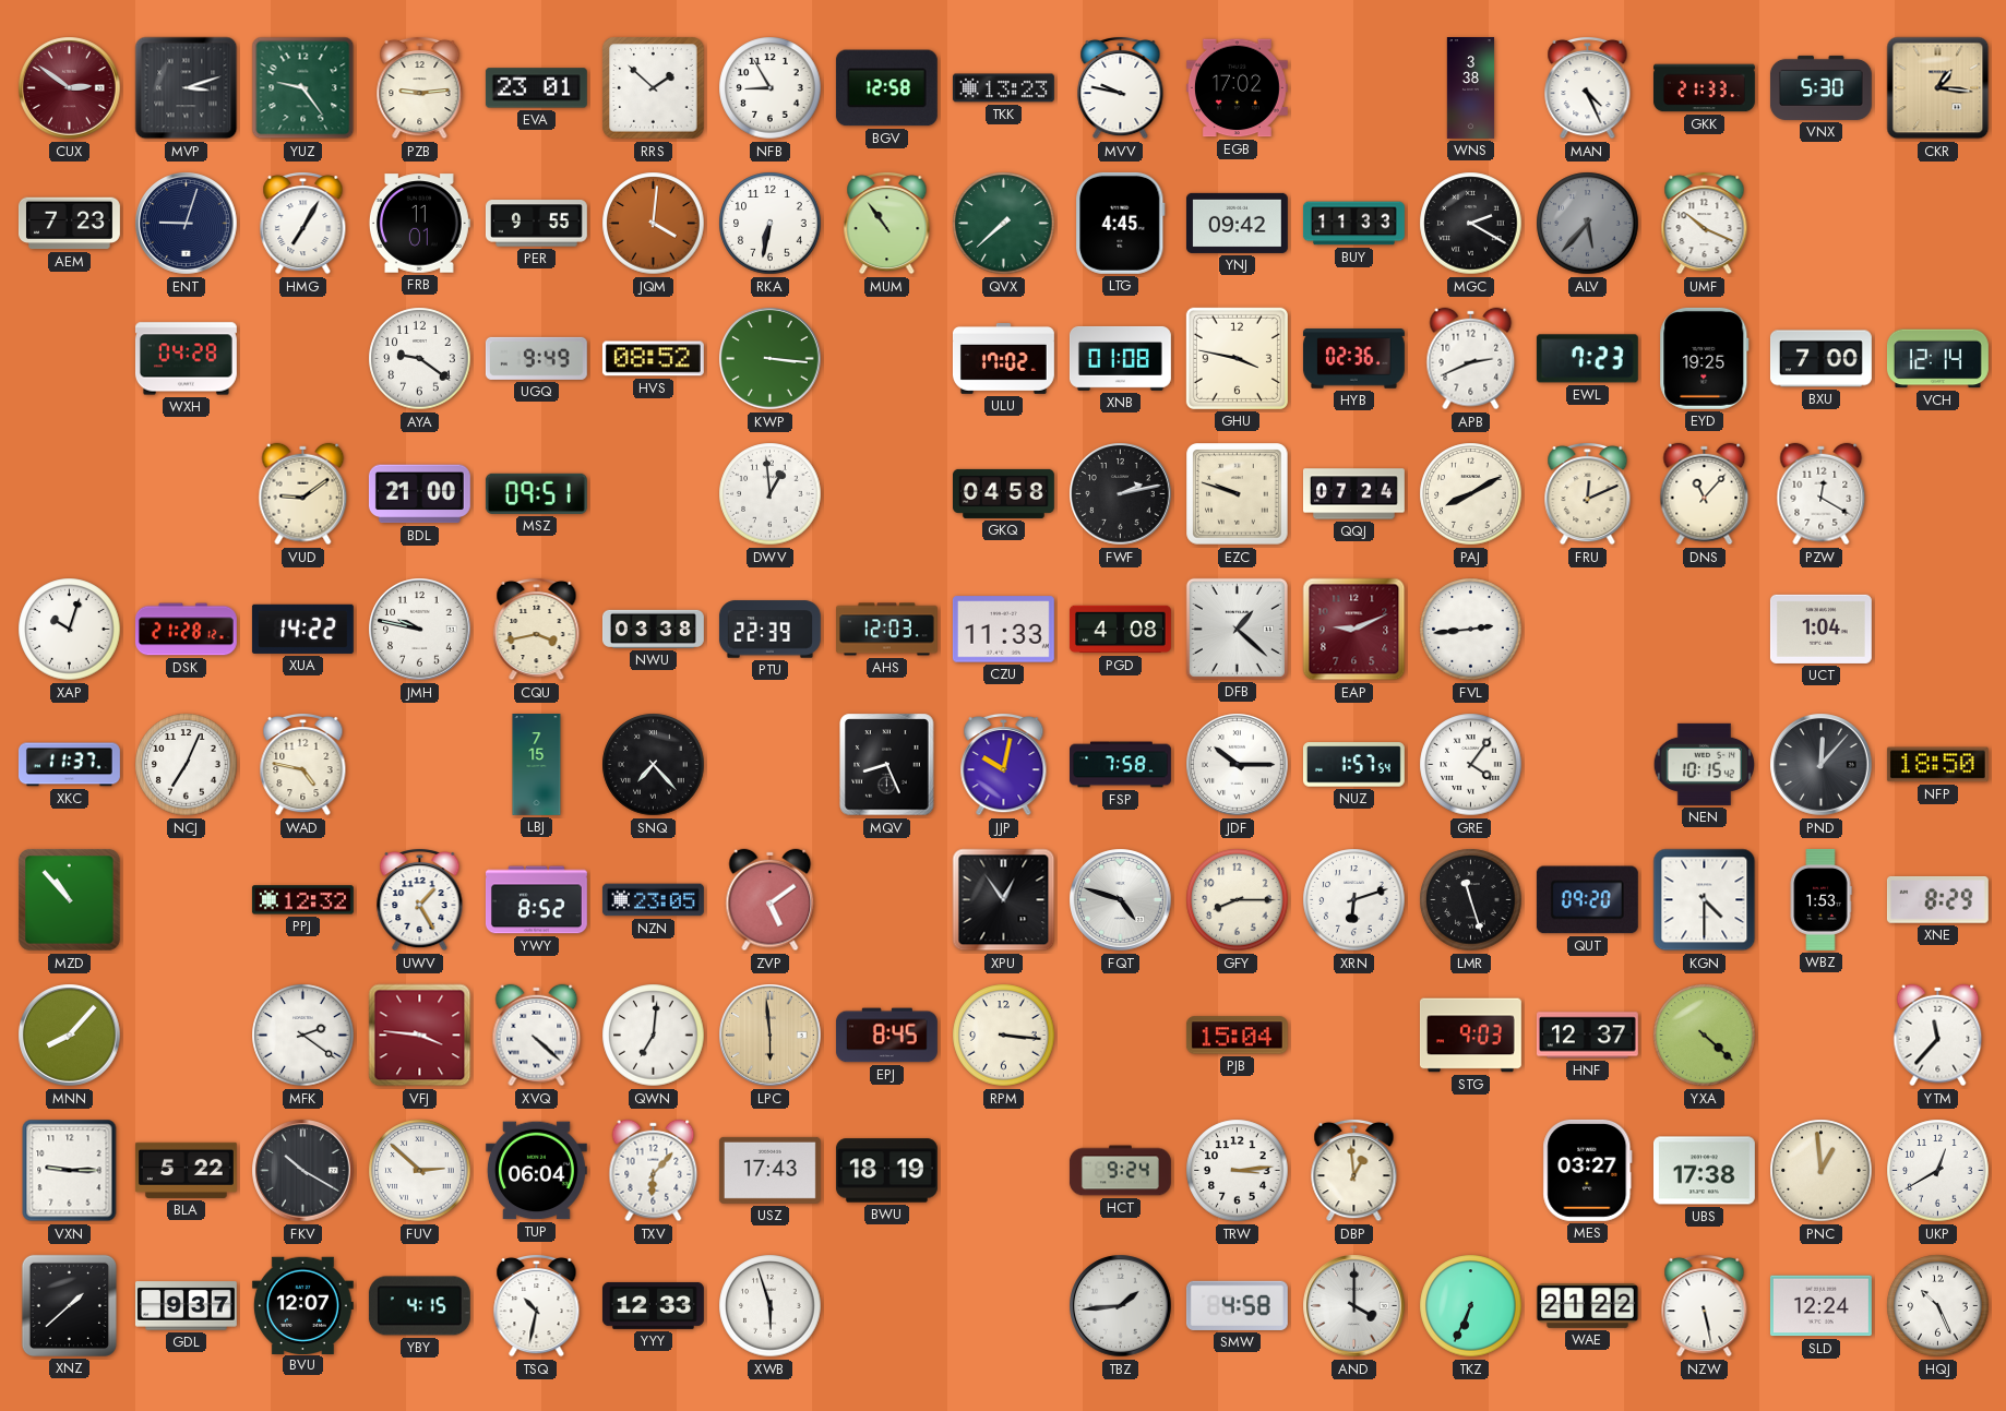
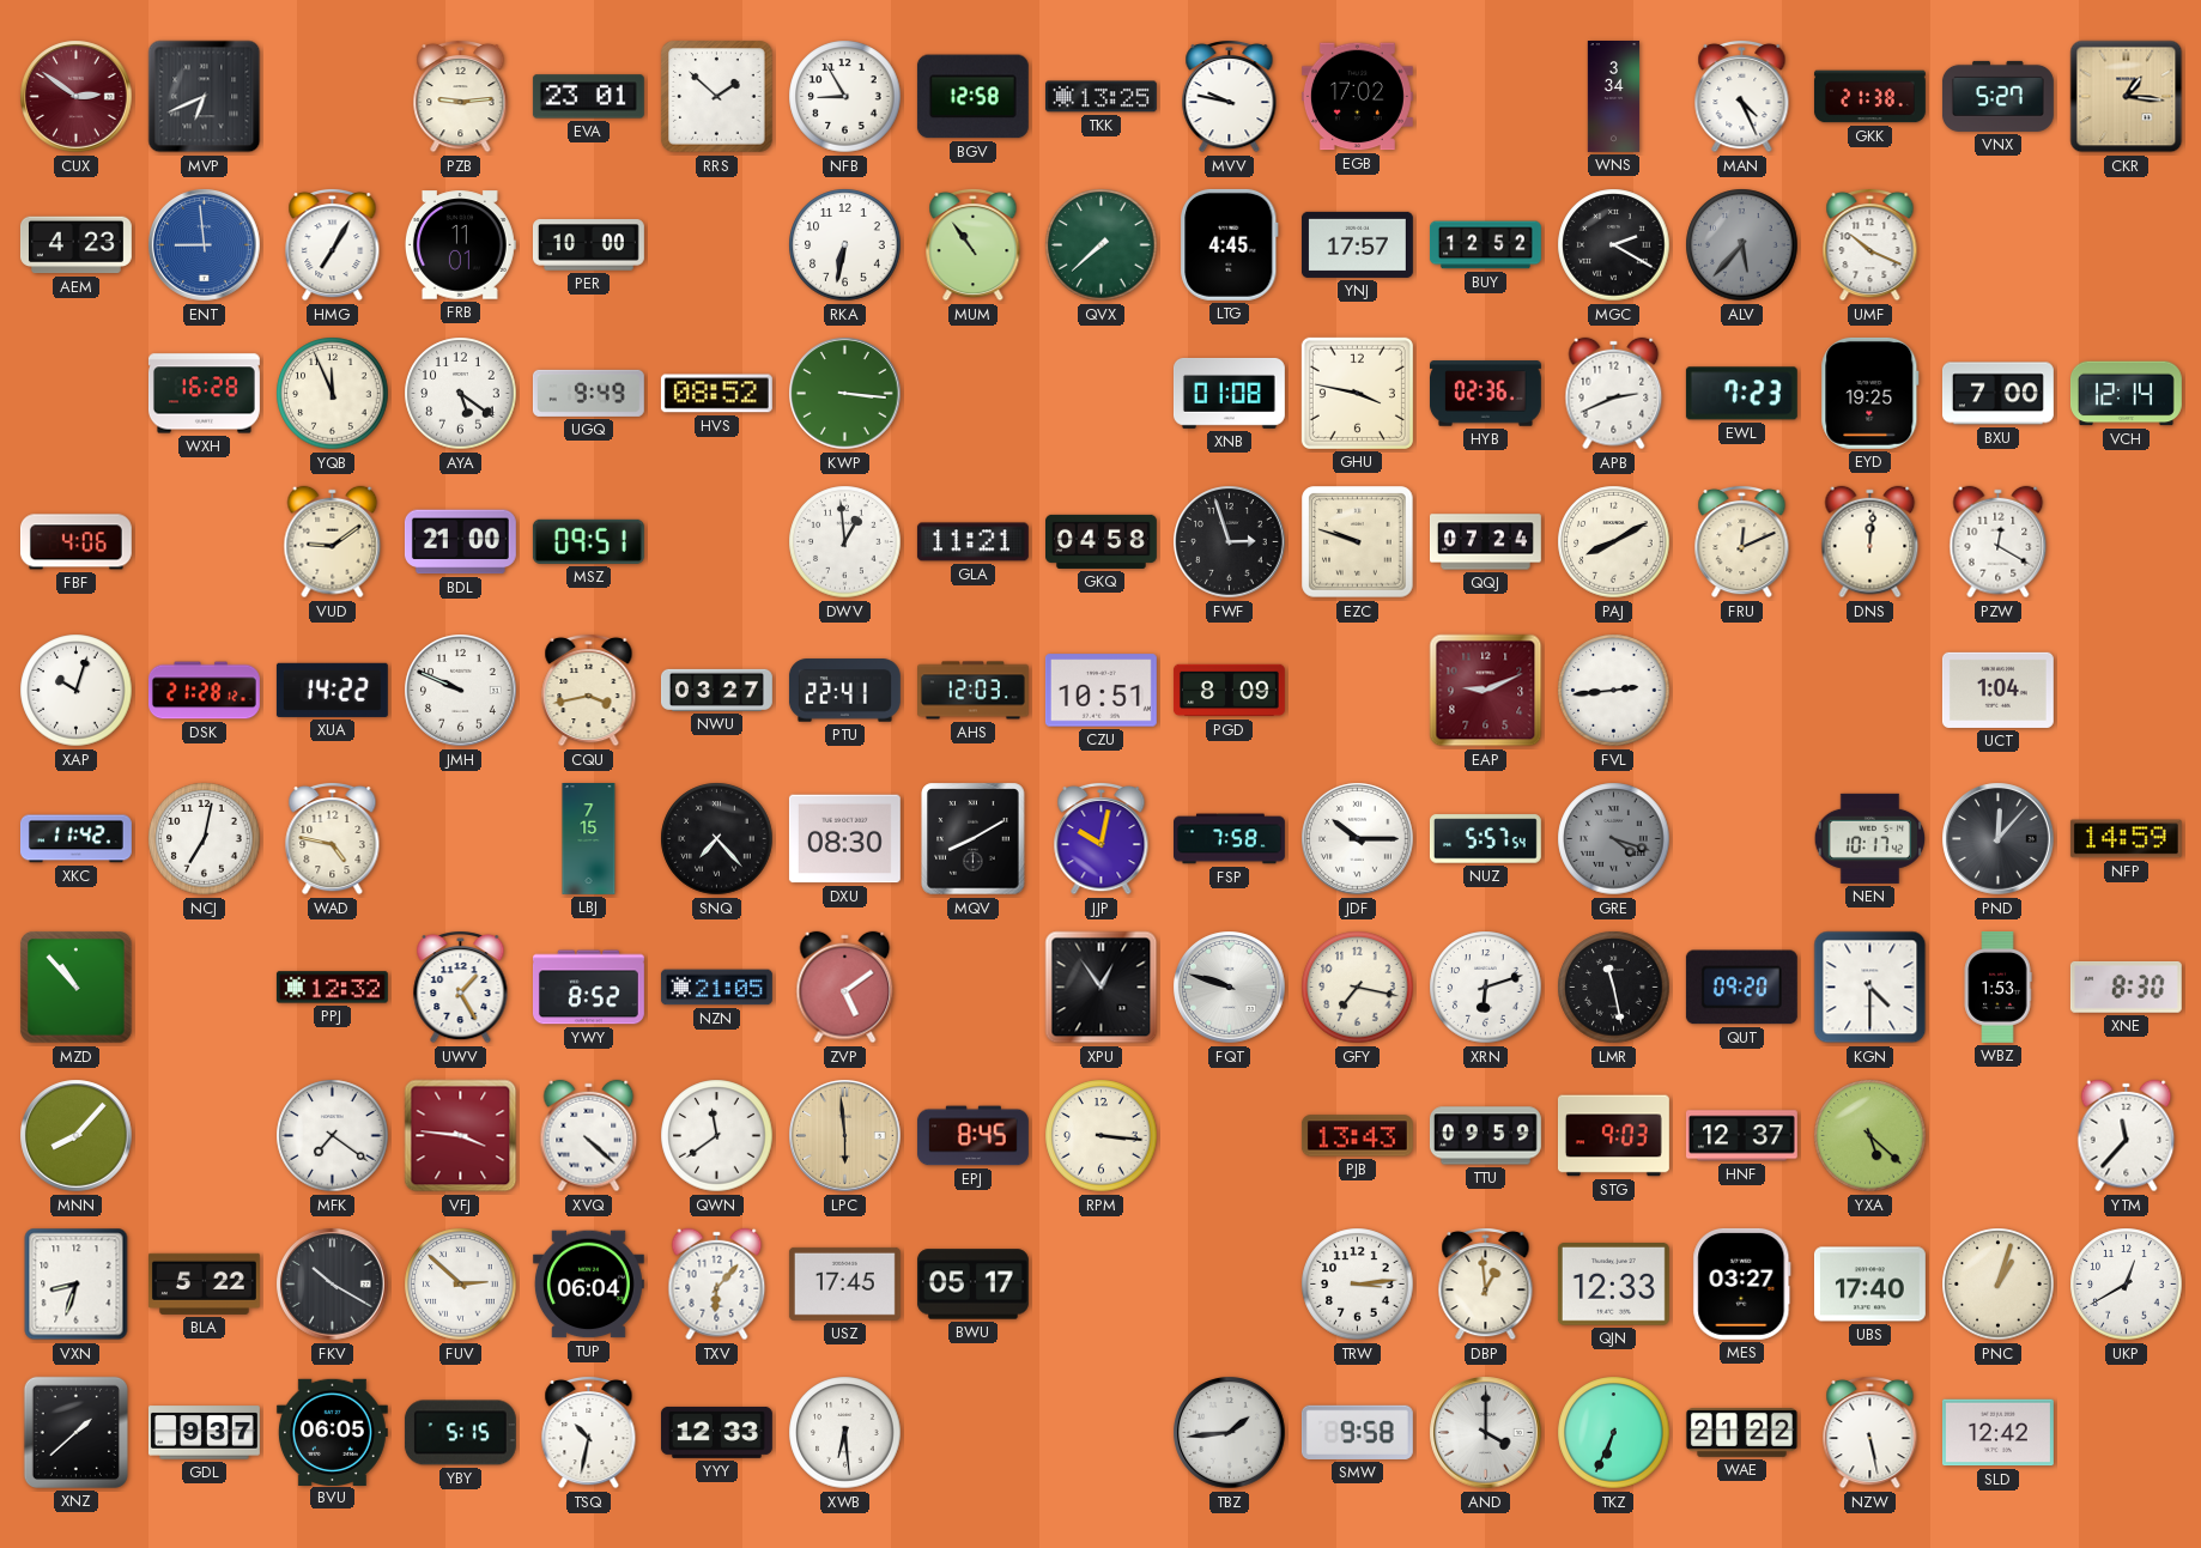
MVP: 3:12 -> 6:41
YUZ: 9:24 -> none
TKK: 13:23 -> 13:25
WNS: 3:38 -> 3:34
GKK: 21:33 -> 21:38
VNX: 5:30 -> 5:27
AEM: 7:23 -> 4:23
ENT: 9:03 -> 8:59
ENT dial: navy -> blue
PER: 9:55 -> 10:00
JQM: 4:01 -> none
YNJ: 09:42 -> 17:57
BUY: 11:33 -> 12:52
WXH: 04:28 -> 16:28
YQB: none -> 11:56
AYA: 9:21 -> 5:21
ULU: 17:02 -> none
FBF: none -> 4:06
GLA: none -> 11:21
FWF: 2:13 -> 2:57
DNS: 11:07 -> 12:01
JMH: 9:47 -> 9:49
NWU: 03:38 -> 03:27
PTU: 22:39 -> 22:41
CZU: 11:33 -> 10:51
PGD: 4:08 -> 8:09
DFB: 1:22 -> none
XKC: 11:37 -> 11:42
NCJ: 7:04 -> 7:02
DXU: none -> 08:30
MQV: 8:26 -> 8:10
NUZ: 1:57 -> 5:57
GRE: 4:06 -> 4:18
GRE dial: white -> grey
NEN: 10:15 -> 10:17
NFP: 18:50 -> 14:59
NZN: 23:05 -> 21:05
FQT: 4:48 -> 9:48
GFY: 8:15 -> 7:17
LMR: 11:27 -> 11:28
XNE: 8:29 -> 8:30
MFK: 2:21 -> 7:21
QWN: 7:01 -> 11:39
PJB: 15:04 -> 13:43
TTU: none -> 09:59
YXA: 4:22 -> 5:22
VXN: 9:15 -> 8:33
USZ: 17:43 -> 17:45
BWU: 18:19 -> 05:17
HCT: 9:24 -> none
QJN: none -> 12:33
UBS: 17:38 -> 17:40
PNC: 12:59 -> 1:03
BVU: 12:07 -> 06:05
YBY: 4:15 -> 5:15
XWB: 5:57 -> 6:29
SMW: 4:58 -> 9:58
SLD: 12:24 -> 12:42
HQJ: 10:26 -> none
